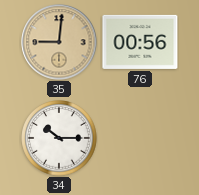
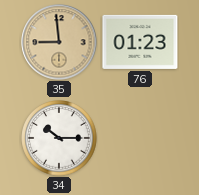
35: 9:01 -> 8:59
76: 00:56 -> 01:23
